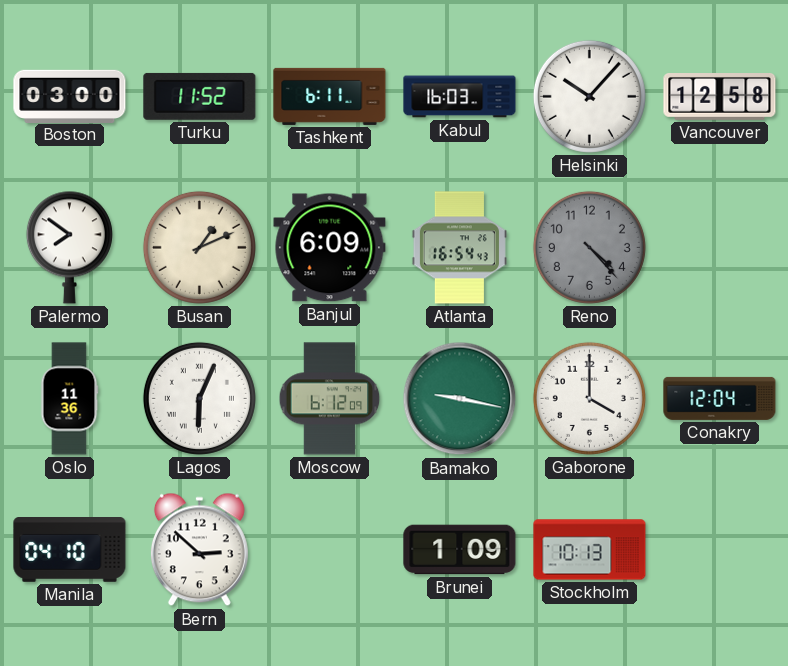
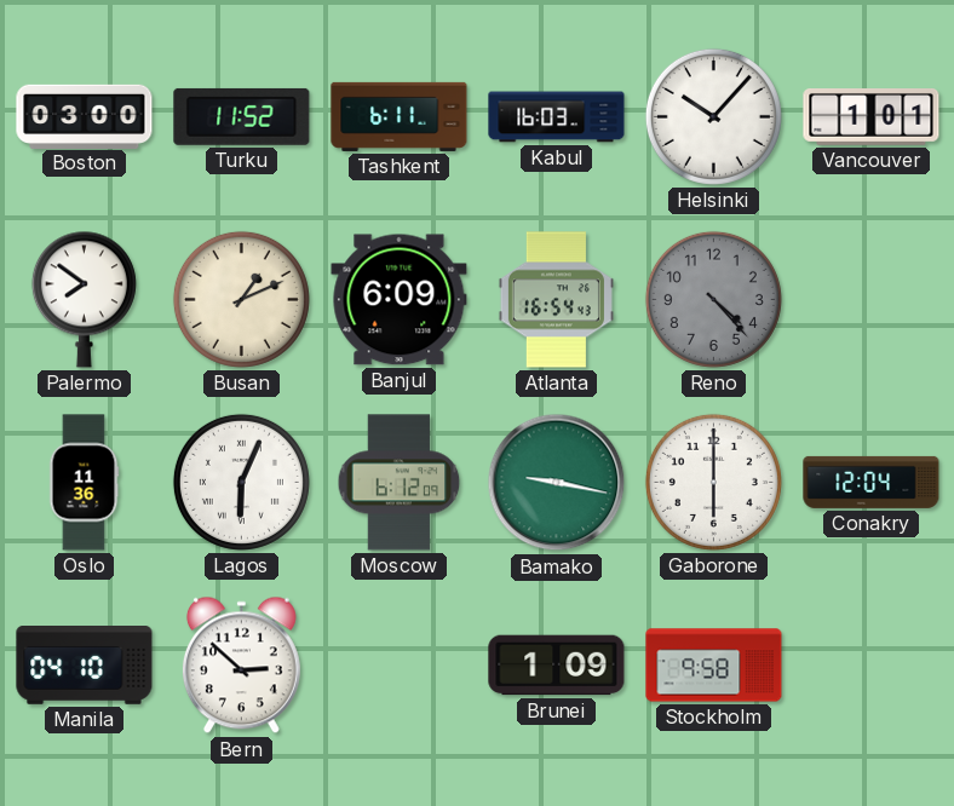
Vancouver: 12:58 -> 1:01
Gaborone: 4:00 -> 6:00
Stockholm: 10:13 -> 9:58
